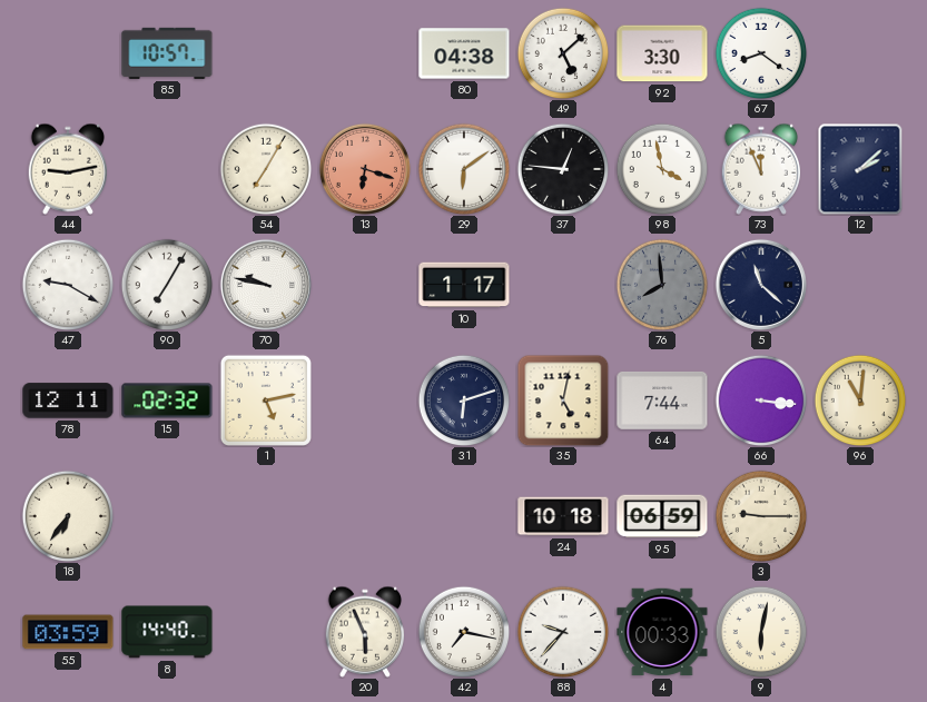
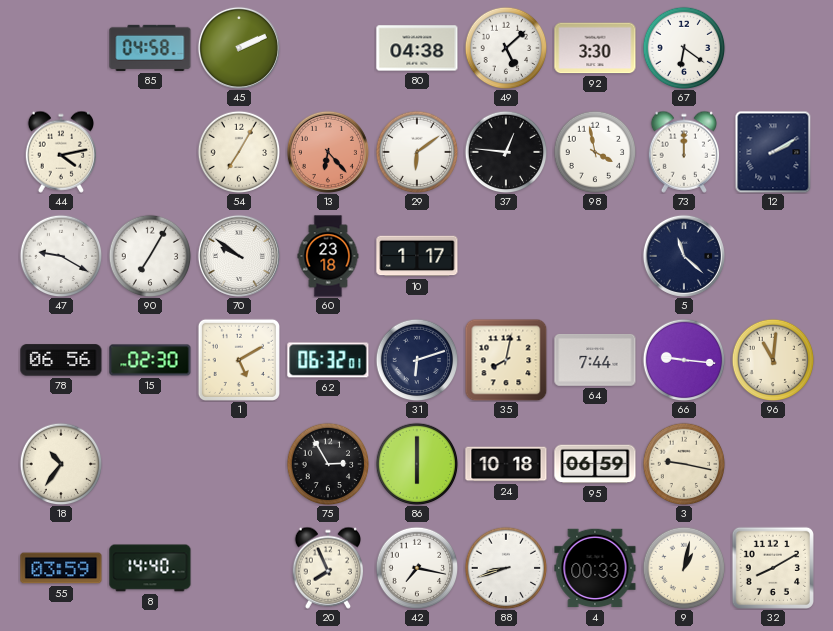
85: 10:57 -> 04:58
45: none -> 2:11
67: 8:21 -> 6:21
44: 9:13 -> 4:13
13: 6:18 -> 6:23
73: 11:56 -> 12:00
12: 2:08 -> 2:10
70: 9:47 -> 9:51
60: none -> 23:18
76: 7:59 -> none
78: 12:11 -> 06:56
15: 02:32 -> 02:30
1: 5:13 -> 5:10
62: none -> 06:32
35: 5:02 -> 8:02
66: 3:16 -> 9:16
18: 6:36 -> 10:36
75: none -> 2:55
86: none -> 6:00
3: 9:15 -> 9:17
20: 5:56 -> 7:56
88: 9:37 -> 8:42
9: 6:02 -> 1:02
32: none -> 8:10
